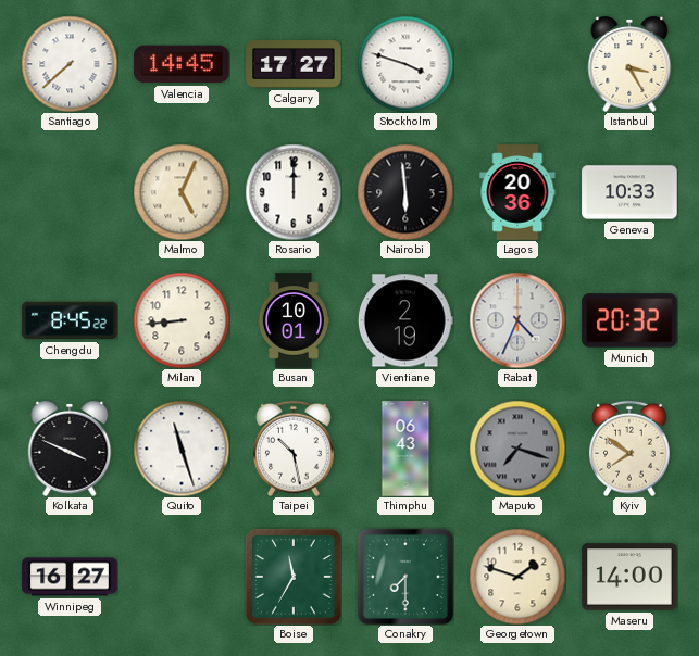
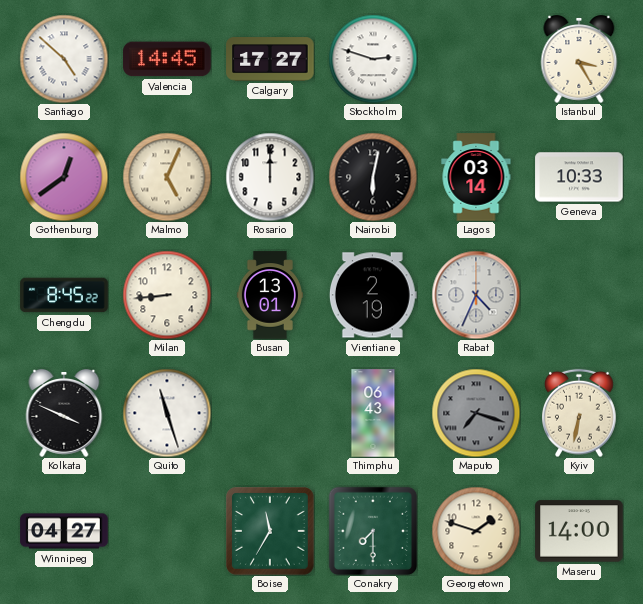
Santiago: 7:38 -> 4:52
Stockholm: 3:48 -> 2:48
Gothenburg: none -> 12:39
Nairobi: 5:59 -> 6:02
Lagos: 20:36 -> 03:14
Busan: 10:01 -> 13:01
Munich: 20:32 -> none
Taipei: 10:28 -> none
Kyiv: 7:51 -> 6:32
Winnipeg: 16:27 -> 04:27
